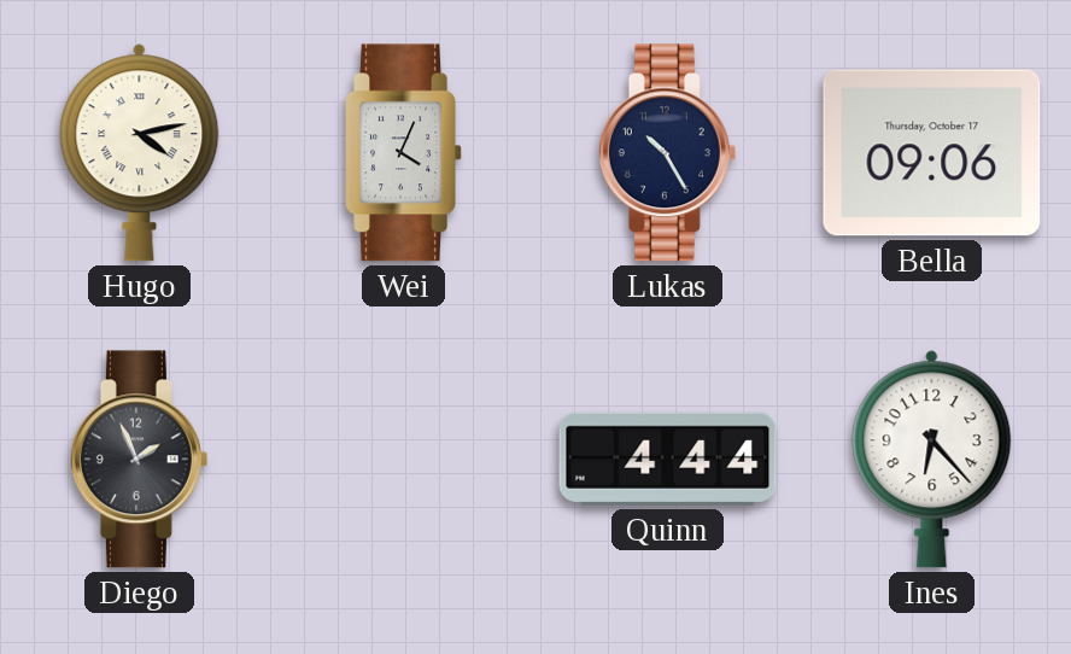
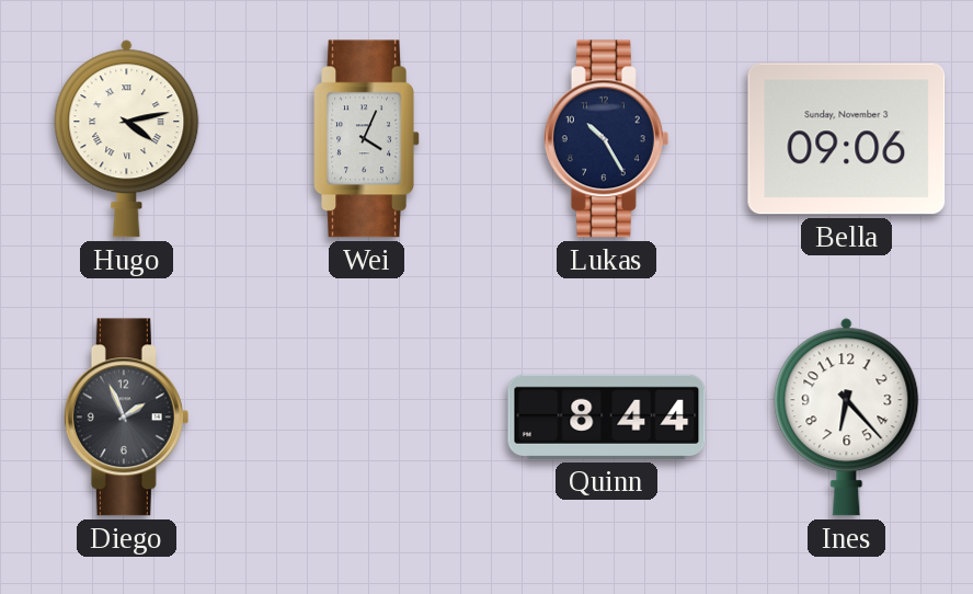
Bella date: Thursday, October 17 -> Sunday, November 3
Quinn: 4:44 -> 8:44
